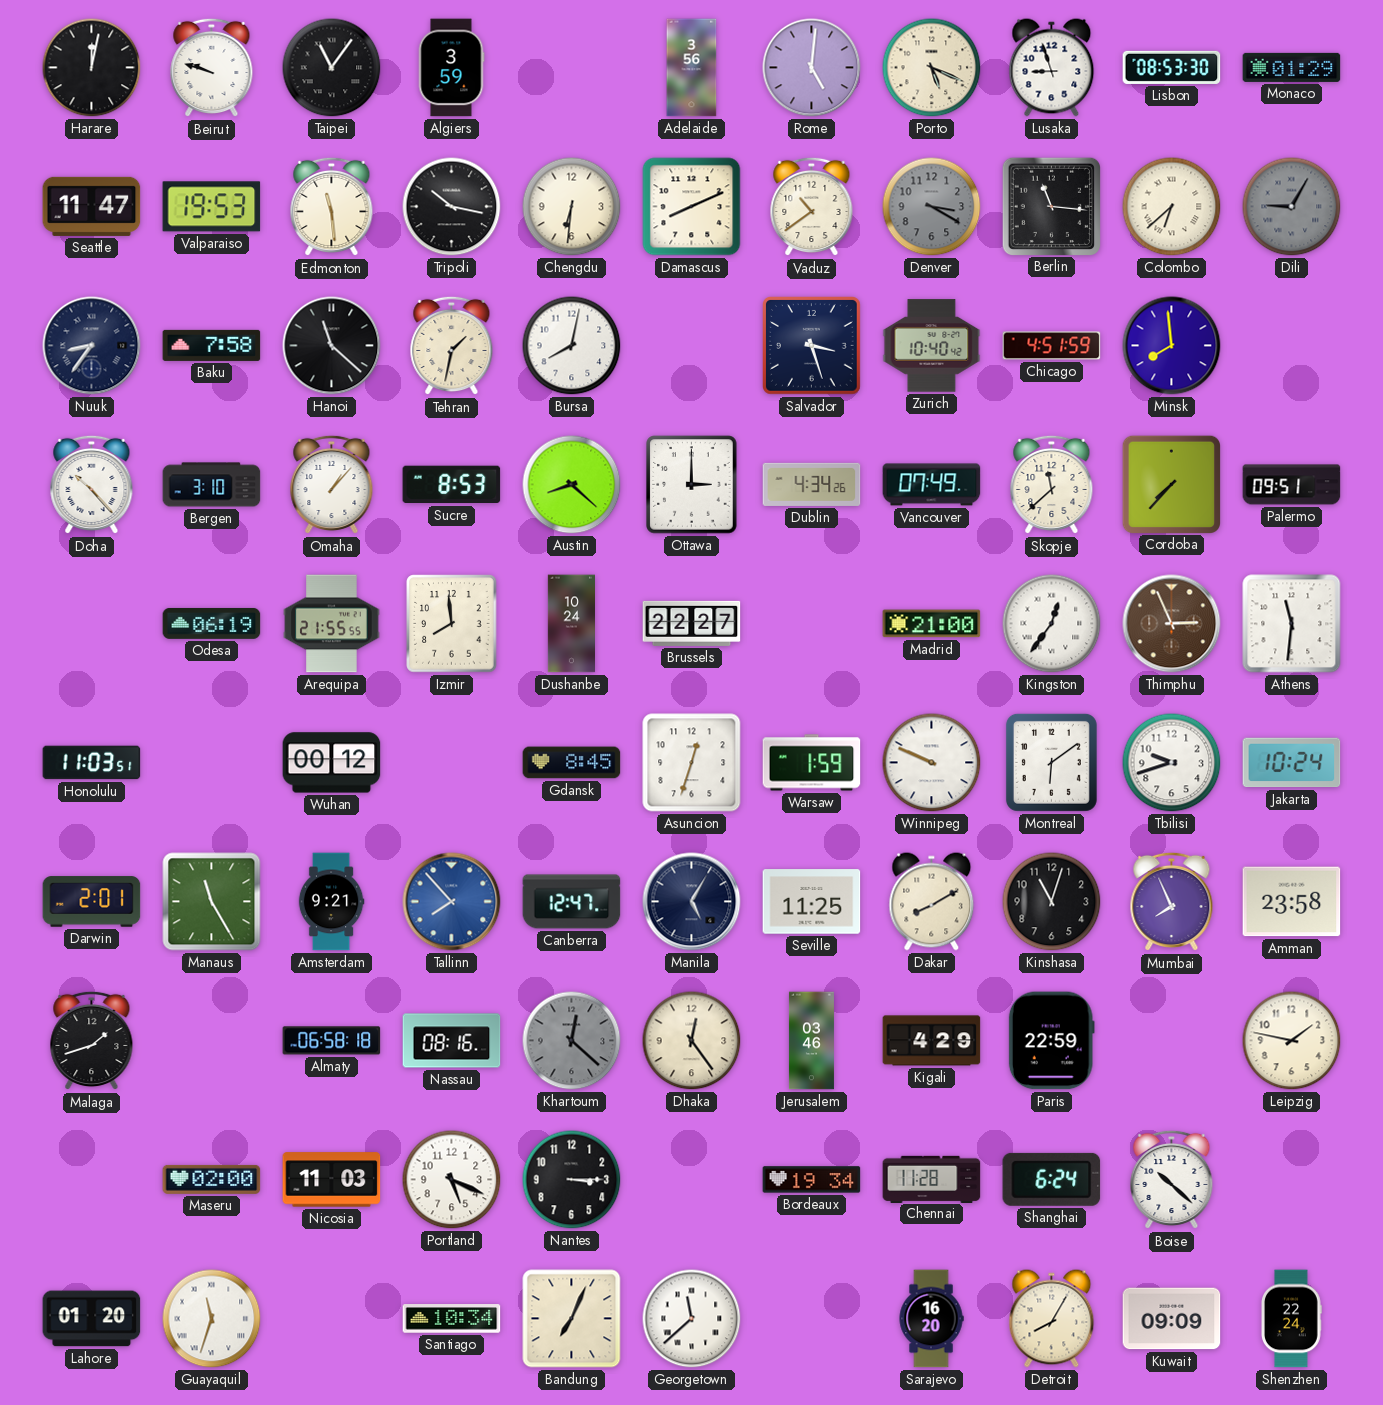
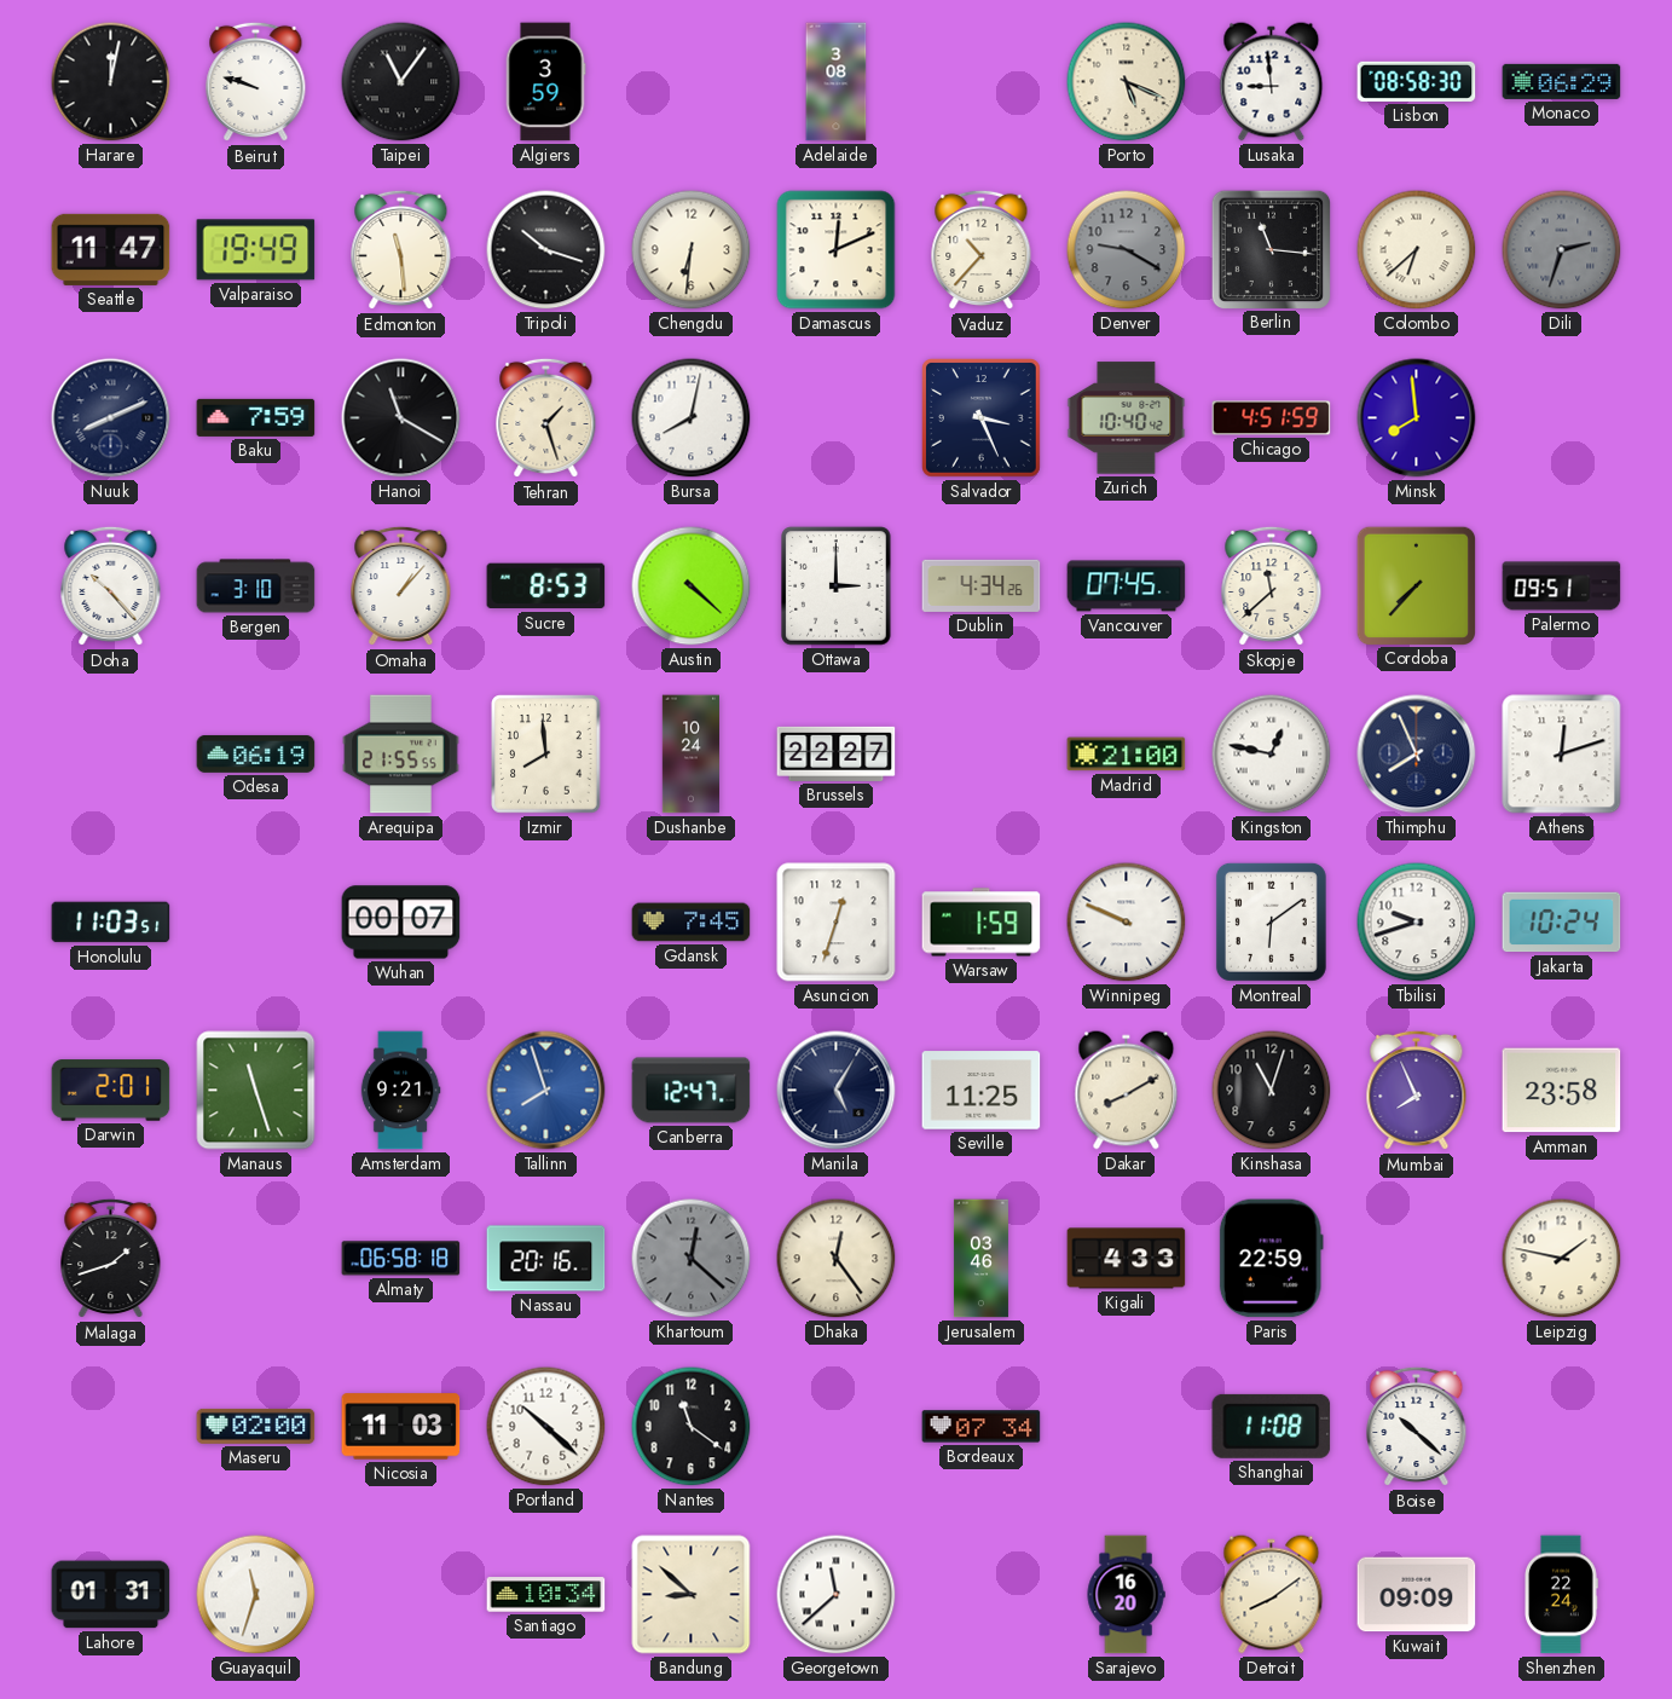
Adelaide: 3:56 -> 3:08
Rome: 5:01 -> none
Lusaka: 8:57 -> 8:59
Lisbon: 08:53 -> 08:58
Monaco: 01:29 -> 06:29
Valparaiso: 19:53 -> 19:49
Tripoli: 10:17 -> 10:18
Damascus: 8:11 -> 12:11
Vaduz: 10:39 -> 10:37
Denver: 3:20 -> 9:20
Dili: 9:05 -> 2:33
Nuuk: 8:36 -> 8:11
Baku: 7:58 -> 7:59
Hanoi: 11:22 -> 11:20
Tehran: 1:32 -> 1:27
Salvador: 3:27 -> 3:26
Austin: 8:22 -> 4:22
Vancouver: 07:49 -> 07:45
Kingston: 12:36 -> 12:47
Thimphu: 2:56 -> 7:56
Thimphu dial: brown -> navy
Athens: 11:31 -> 12:12
Wuhan: 00:12 -> 00:07
Gdansk: 8:45 -> 7:45
Manaus: 11:25 -> 11:27
Tallinn: 7:53 -> 7:57
Nassau: 08:16 -> 20:16
Kigali: 4:29 -> 4:33
Portland: 5:19 -> 10:22
Nantes: 3:15 -> 11:21
Bordeaux: 19:34 -> 07:34
Chennai: 11:28 -> none
Shanghai: 6:24 -> 11:08
Lahore: 01:20 -> 01:31
Bandung: 7:04 -> 8:52
Detroit: 8:05 -> 8:09
